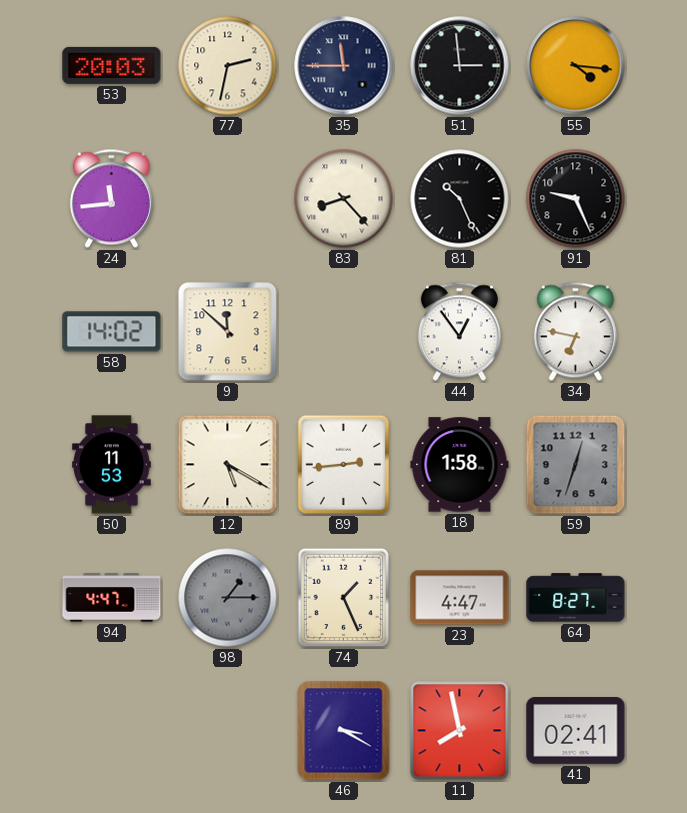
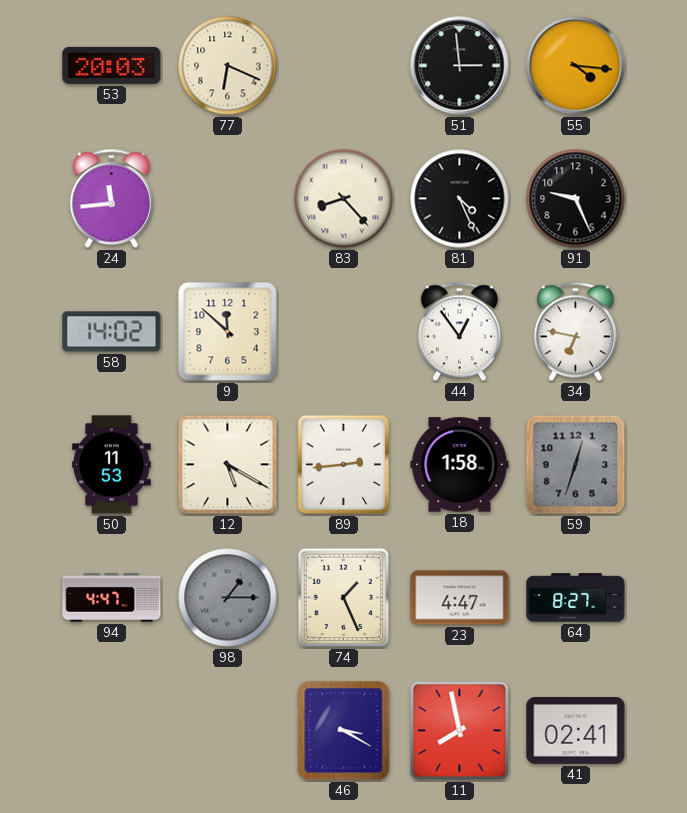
77: 2:32 -> 6:19
35: 11:45 -> none
81: 10:26 -> 4:26
